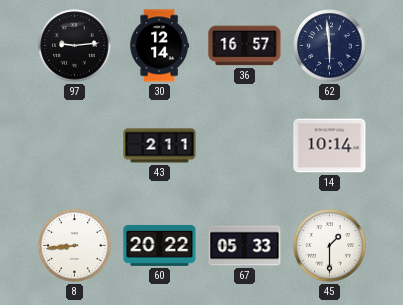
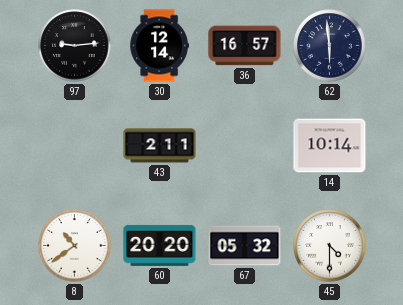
8: 8:44 -> 10:39
60: 20:22 -> 20:20
67: 05:33 -> 05:32
45: 1:30 -> 4:30
